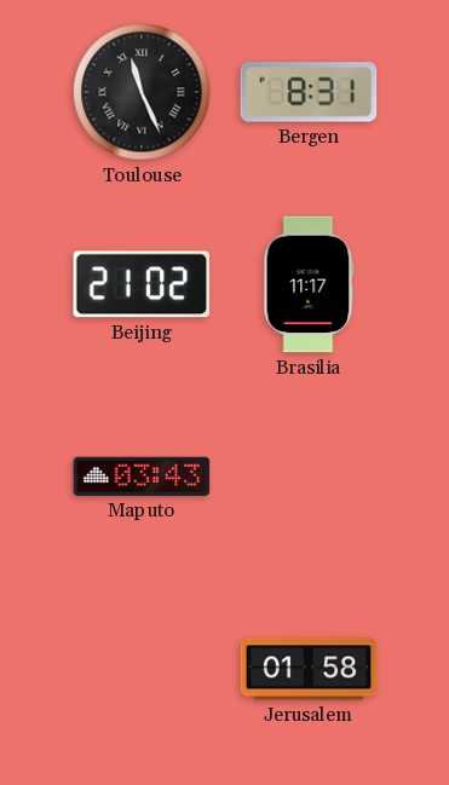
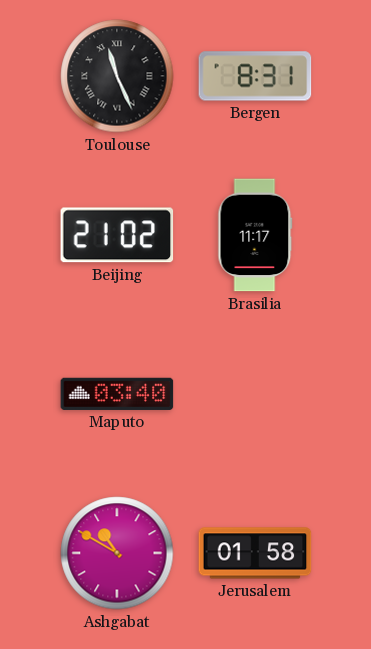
Maputo: 03:43 -> 03:40
Ashgabat: none -> 10:50
